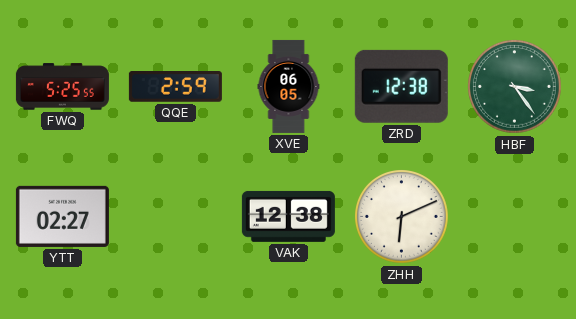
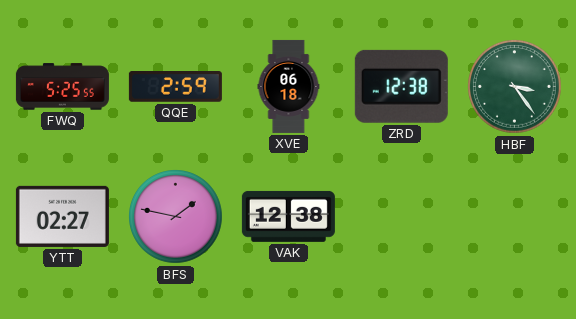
XVE: 06:05 -> 06:18
BFS: none -> 1:47
ZHH: 6:11 -> none
